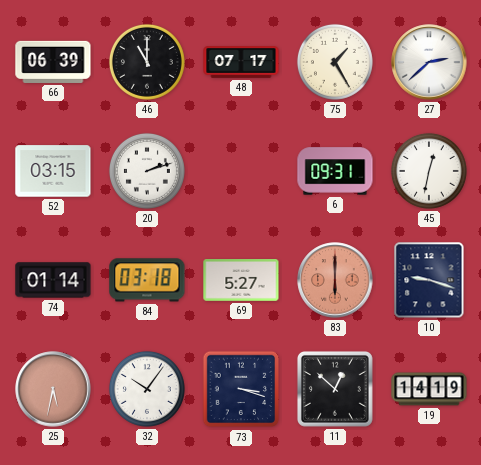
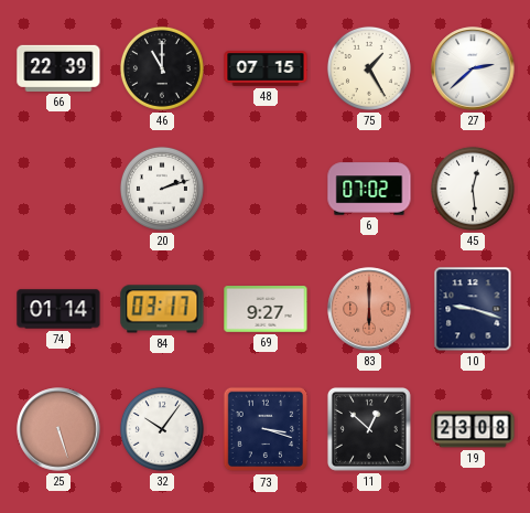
66: 06:39 -> 22:39
48: 07:17 -> 07:15
52: 03:15 -> none
6: 09:31 -> 07:02
45: 12:32 -> 12:29
84: 03:18 -> 03:17
69: 5:27 -> 9:27
25: 5:32 -> 5:27
19: 14:19 -> 23:08
